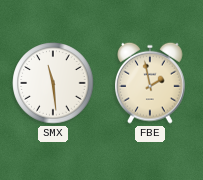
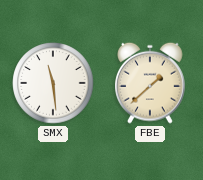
FBE: 1:58 -> 1:38
